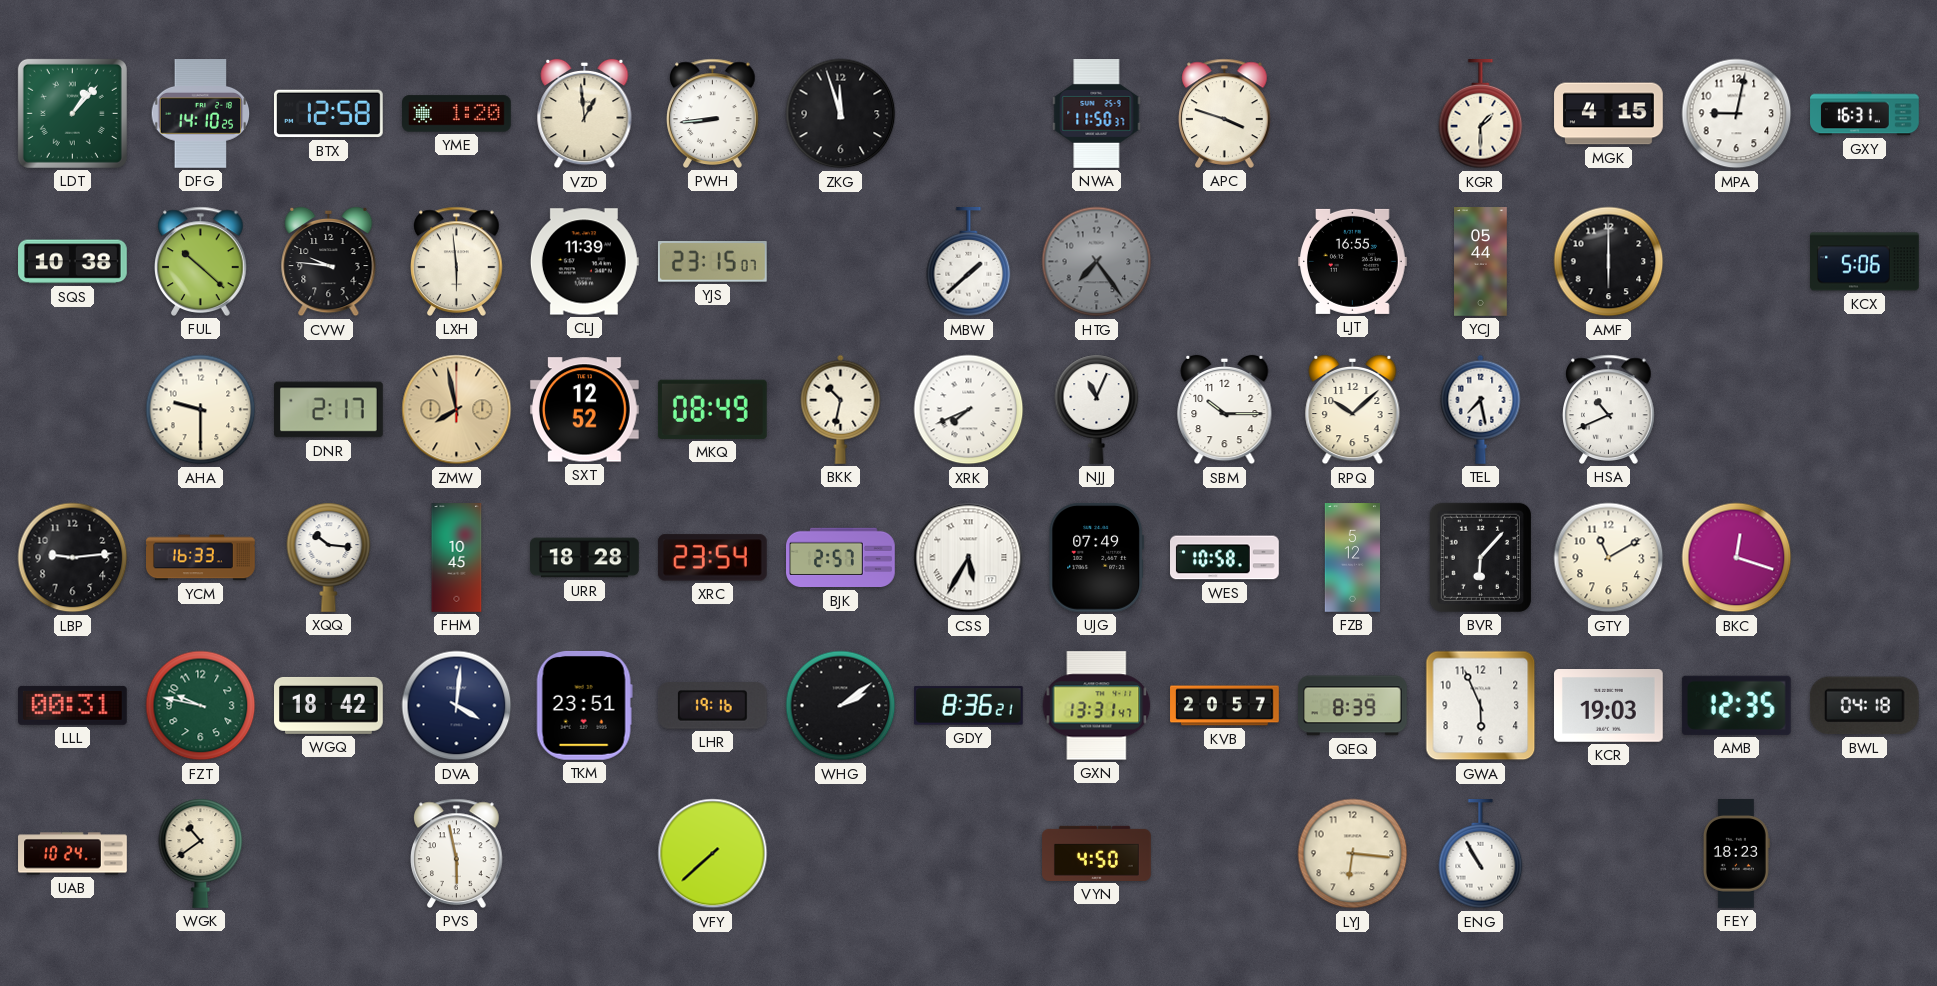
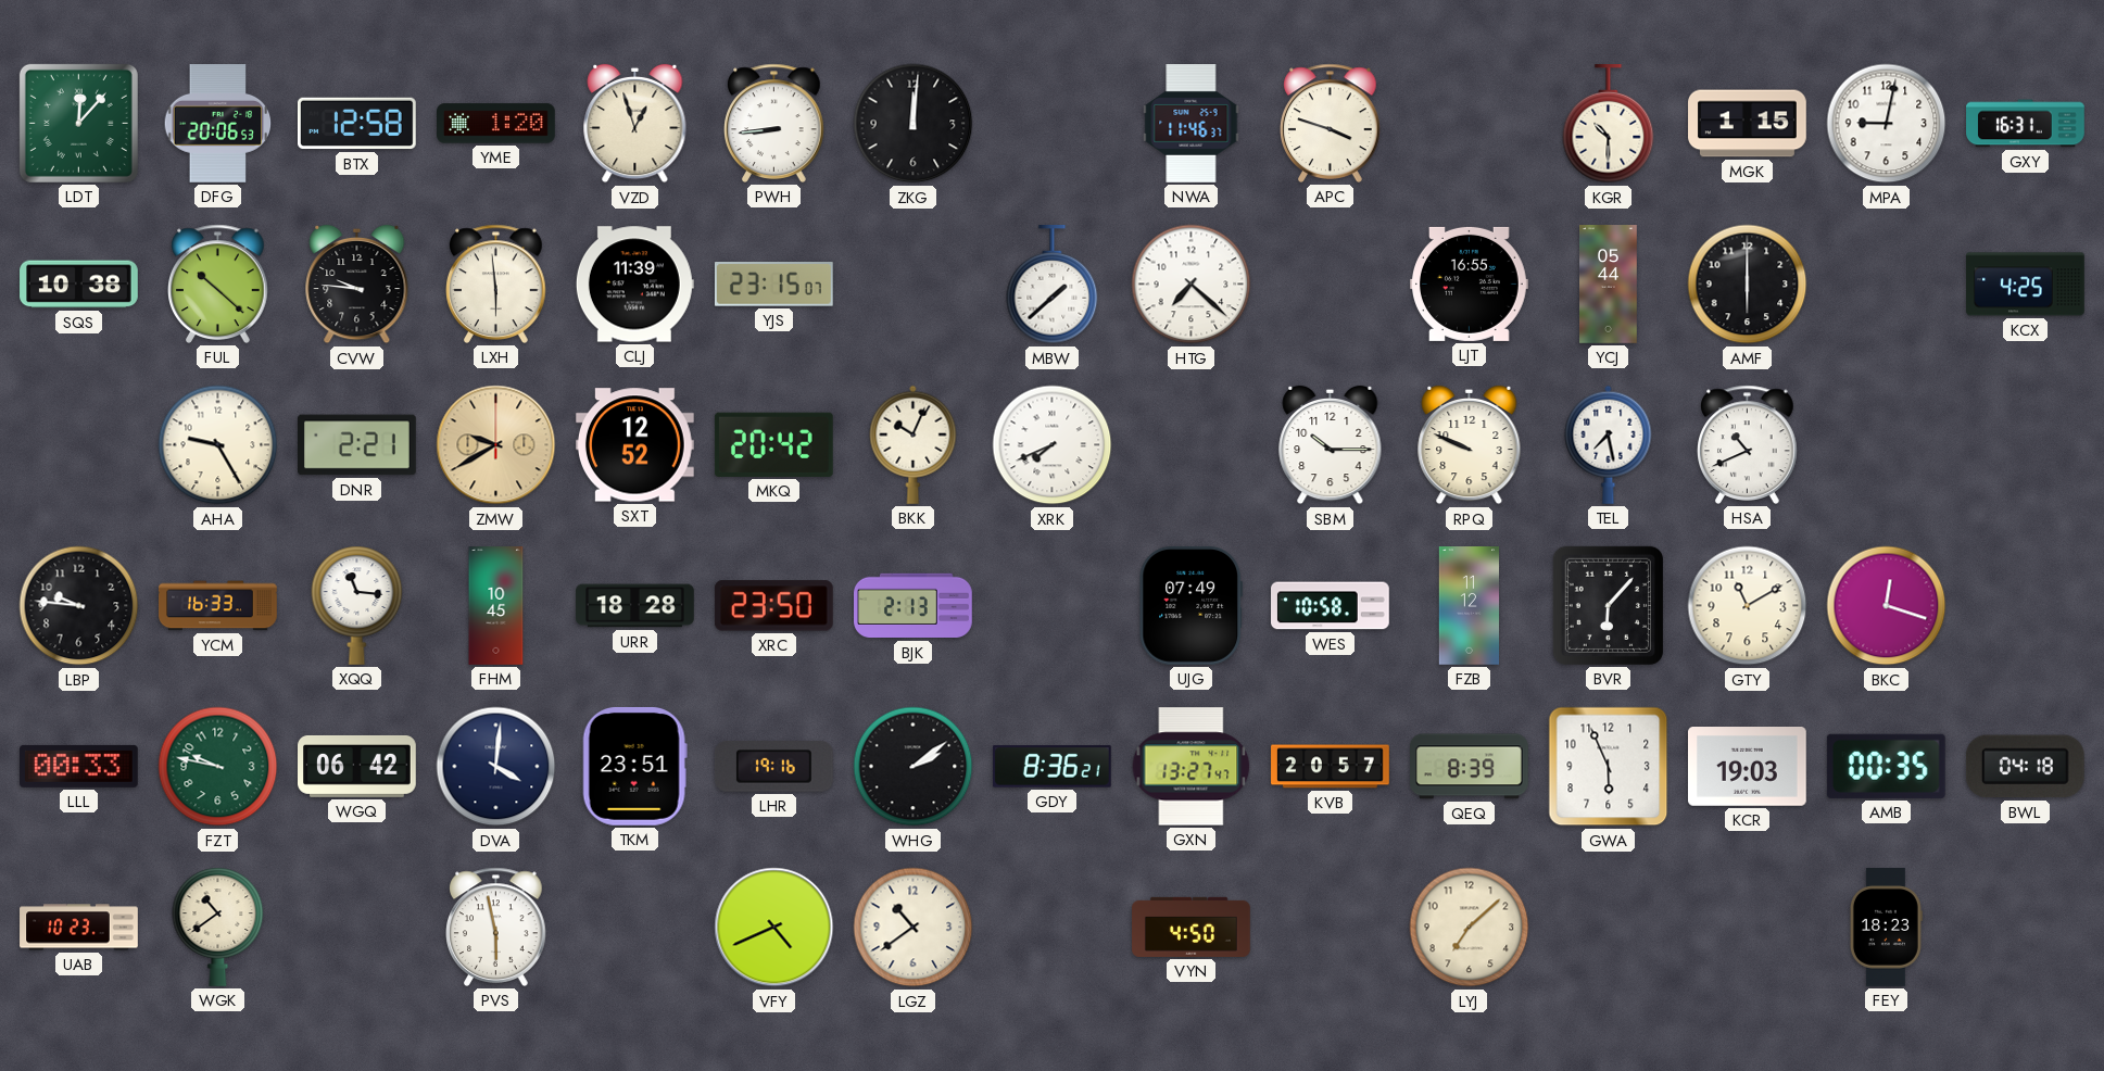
LDT: 1:07 -> 12:07
DFG: 14:10 -> 20:06
VZD: 12:59 -> 12:57
ZKG: 11:57 -> 12:01
NWA: 11:50 -> 11:46
KGR: 1:30 -> 10:30
MGK: 4:15 -> 1:15
HTG: 7:24 -> 7:22
HTG dial: grey -> white
KCX: 5:06 -> 4:25
AHA: 9:30 -> 9:25
DNR: 2:17 -> 2:21
ZMW: 7:58 -> 9:40
MKQ: 08:49 -> 20:42
BKK: 10:32 -> 10:04
NJJ: 11:04 -> none
RPQ: 10:08 -> 9:49
LBP: 9:14 -> 9:46
XQQ: 10:16 -> 11:16
XRC: 23:54 -> 23:50
BJK: 2:57 -> 2:13
CSS: 5:35 -> none
FZB: 5:12 -> 11:12
LLL: 00:31 -> 00:33
WGQ: 18:42 -> 06:42
GXN: 13:31 -> 13:27
AMB: 12:35 -> 00:35
UAB: 10:24 -> 10:23
VFY: 7:38 -> 4:41
LGZ: none -> 10:39
LYJ: 6:16 -> 7:08
ENG: 10:55 -> none
